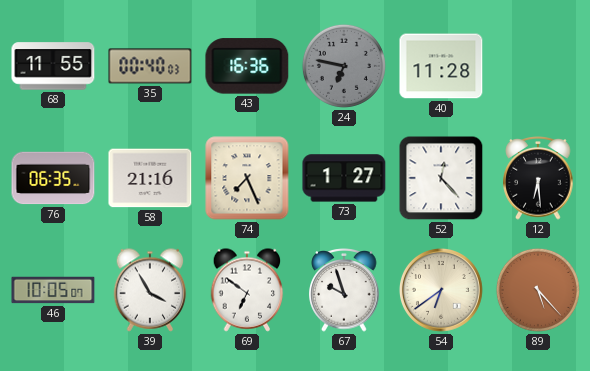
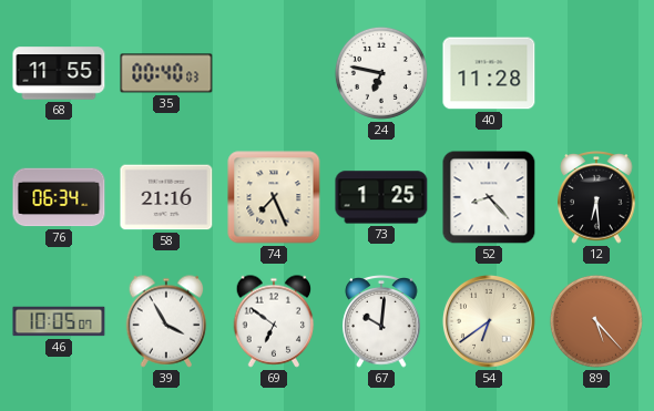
43: 16:36 -> none
24 dial: grey -> white
76: 06:35 -> 06:34
73: 1:27 -> 1:25
52: 12:23 -> 8:23
67: 9:57 -> 10:01
